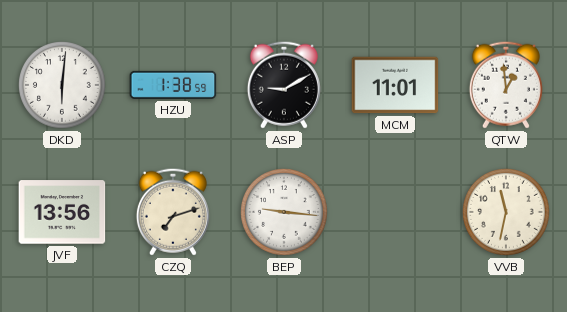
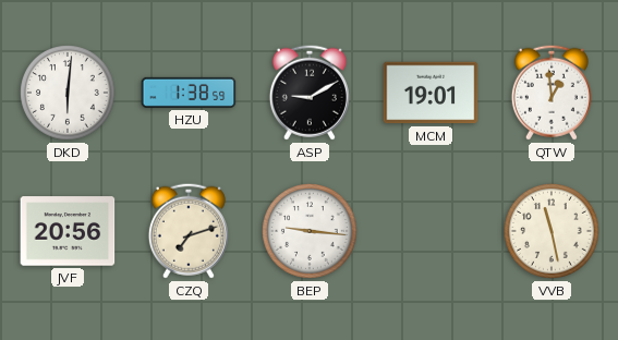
MCM: 11:01 -> 19:01
JVF: 13:56 -> 20:56
VVB: 11:32 -> 11:28
